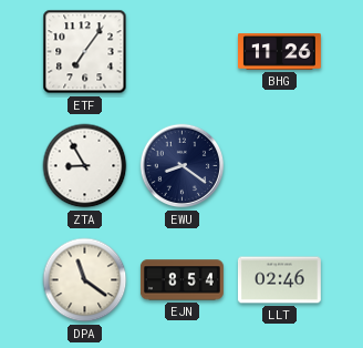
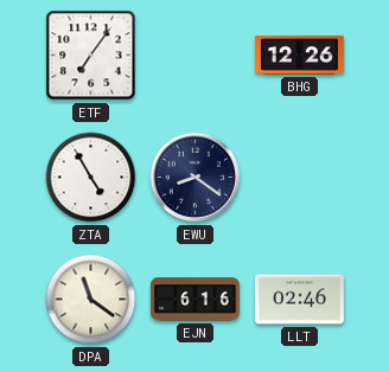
BHG: 11:26 -> 12:26
ZTA: 8:55 -> 4:55
EJN: 8:54 -> 6:16
